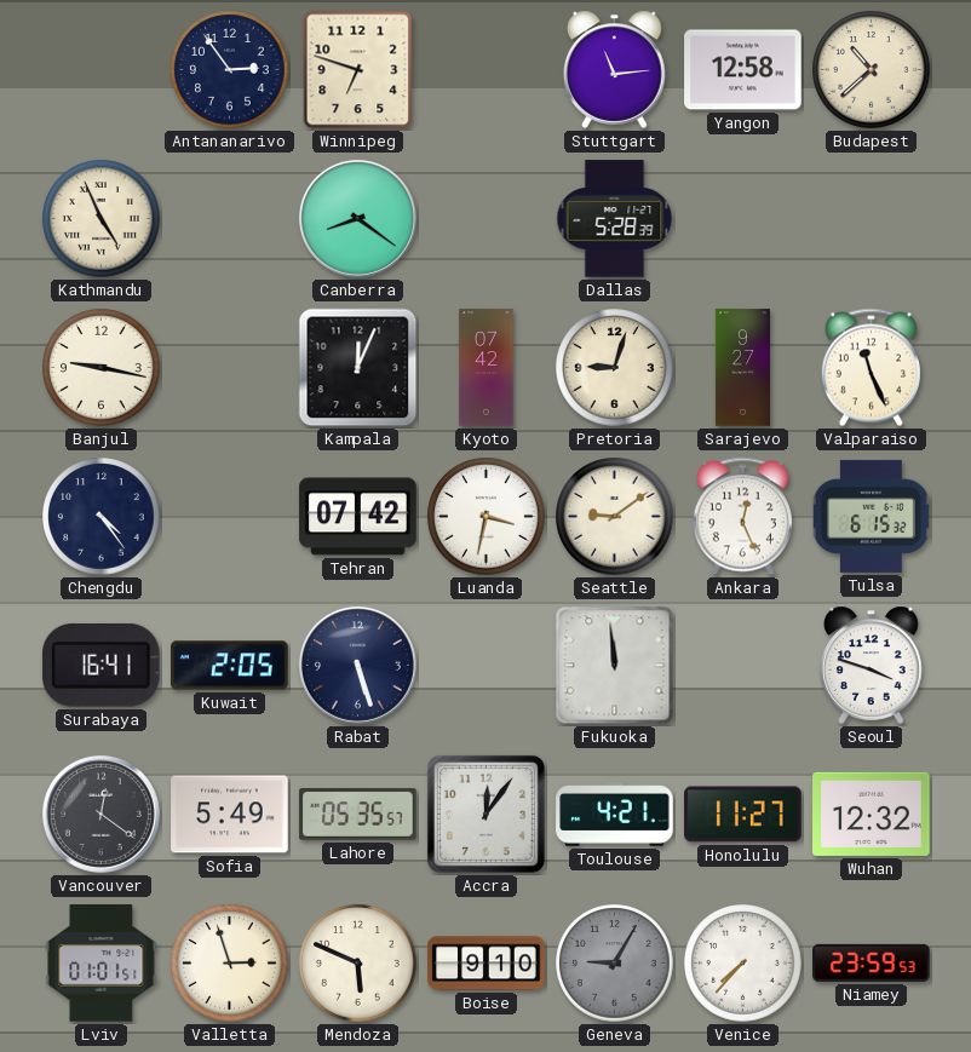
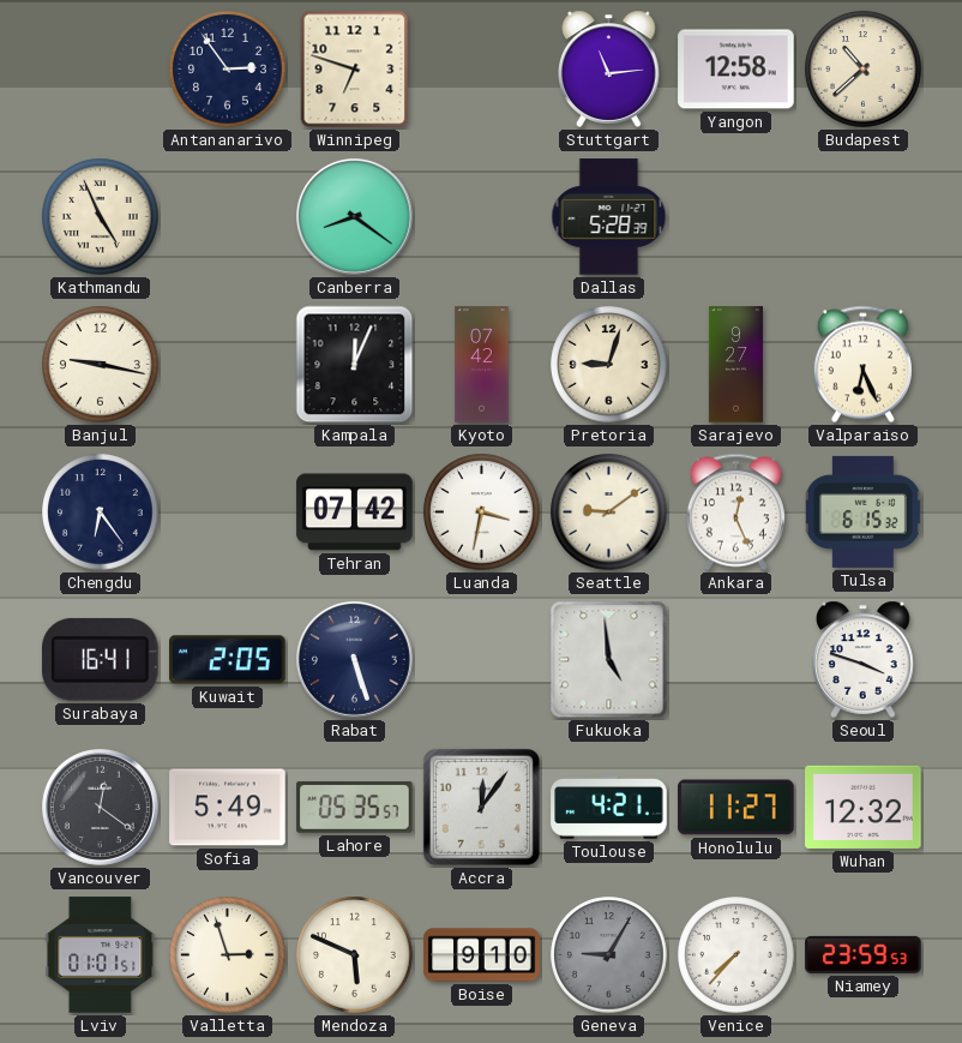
Valparaiso: 11:26 -> 6:26
Chengdu: 4:24 -> 6:24
Fukuoka: 11:59 -> 4:59
